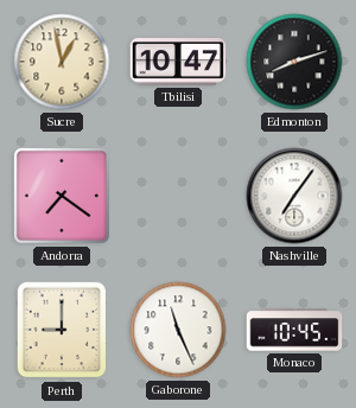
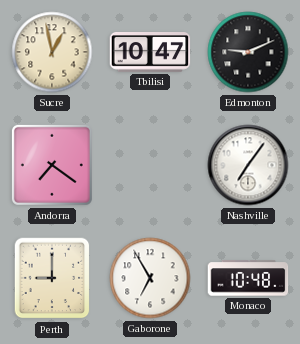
Edmonton: 8:12 -> 9:11
Gaborone: 11:26 -> 6:55
Monaco: 10:45 -> 10:48
